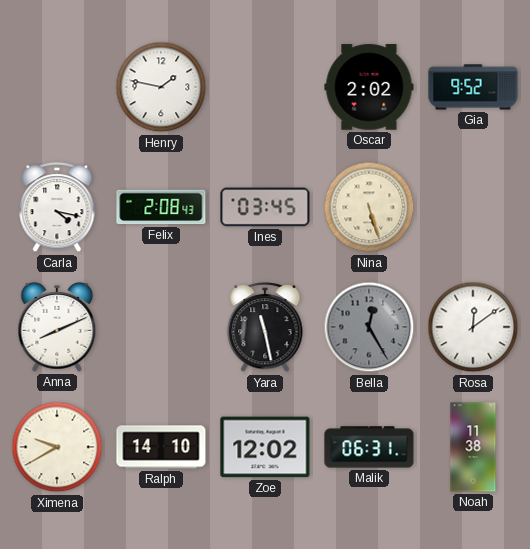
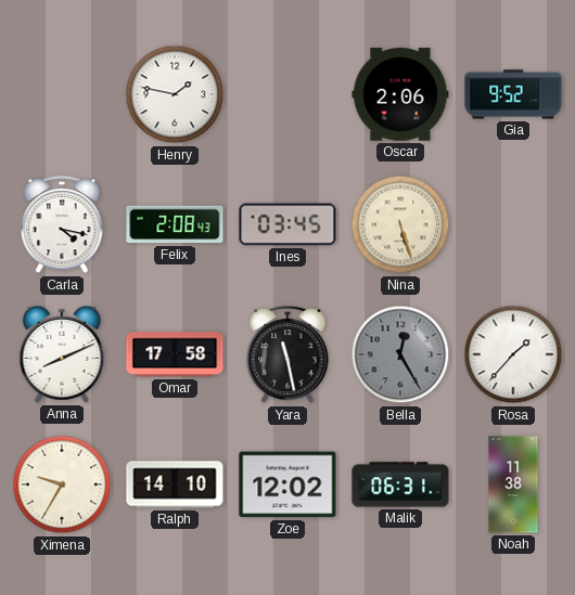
Oscar: 2:02 -> 2:06
Omar: none -> 17:58
Rosa: 12:09 -> 1:37
Ximena: 9:40 -> 9:35
